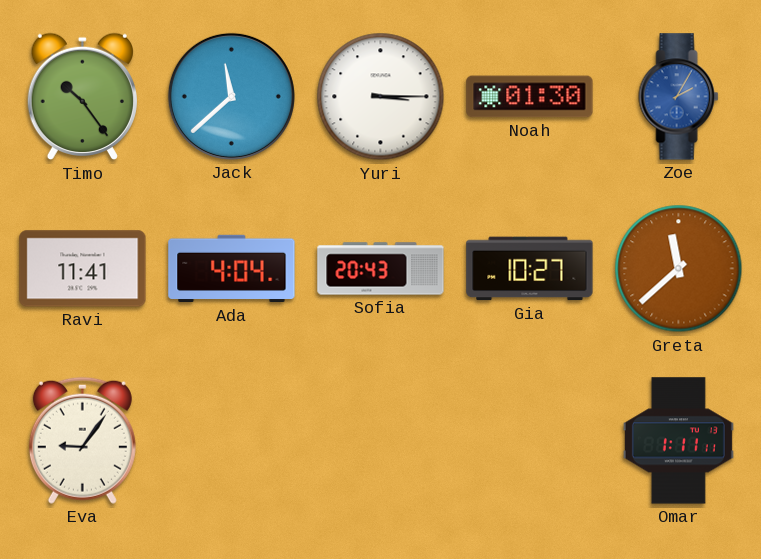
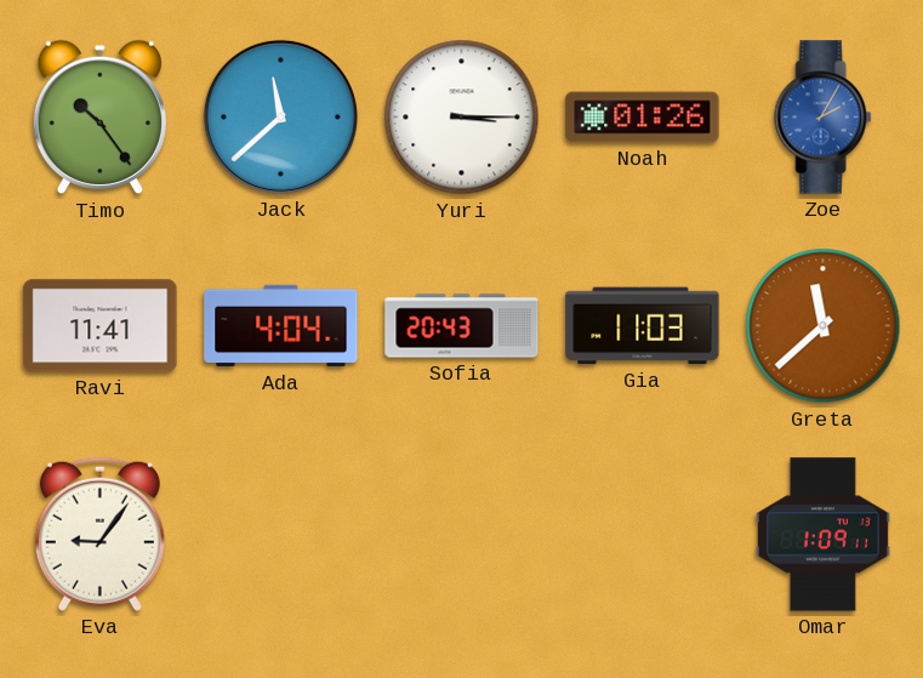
Noah: 01:30 -> 01:26
Gia: 10:27 -> 11:03
Omar: 1:11 -> 1:09
